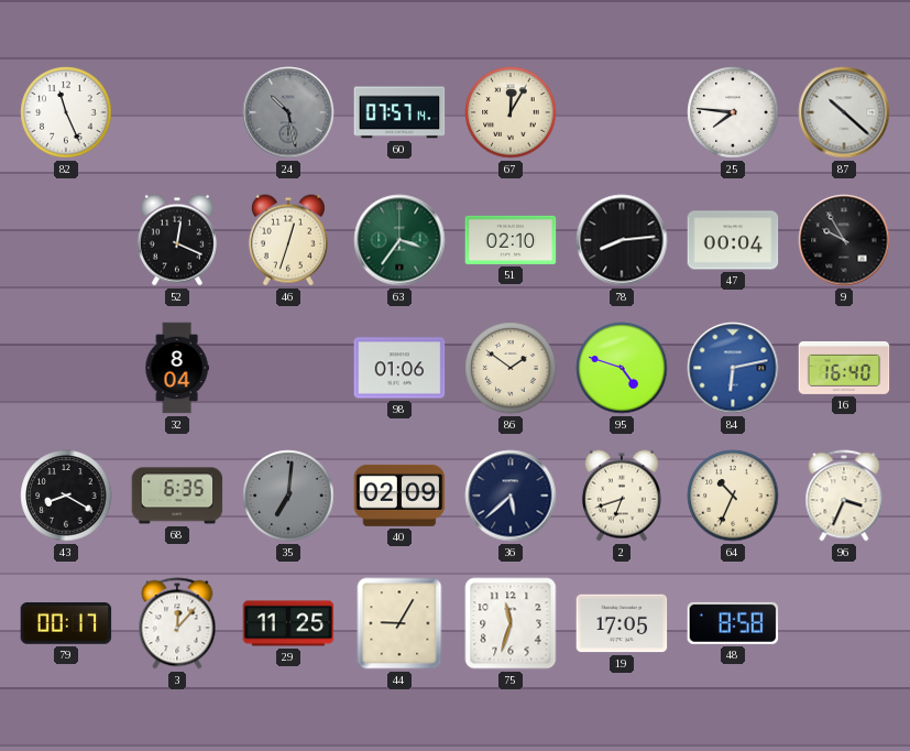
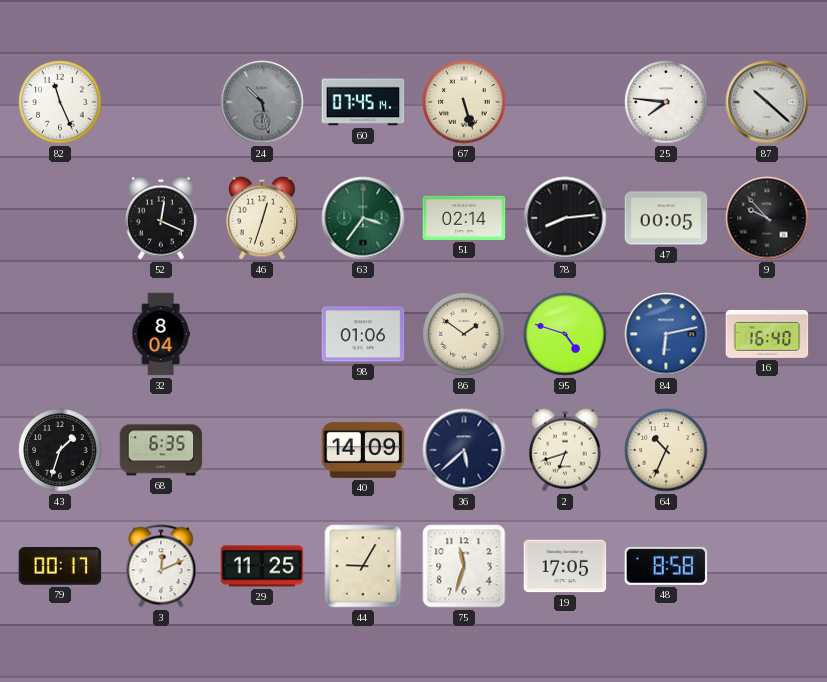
60: 07:57 -> 07:45
67: 12:05 -> 5:27
51: 02:10 -> 02:14
47: 00:04 -> 00:05
9: 9:55 -> 9:53
43: 8:20 -> 1:33
35: 7:01 -> none
40: 02:09 -> 14:09
96: 3:34 -> none
3: 12:07 -> 12:11
